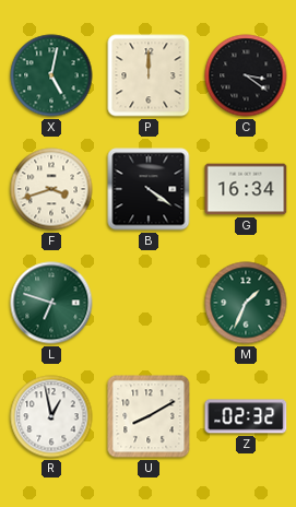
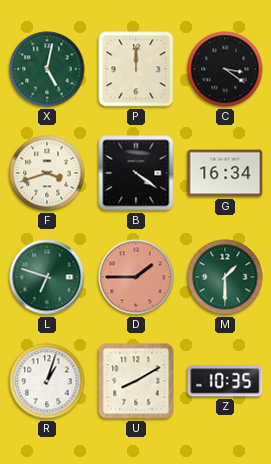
D: none -> 1:45
M: 1:34 -> 1:30
R: 12:58 -> 1:03
Z: 02:32 -> 10:35
